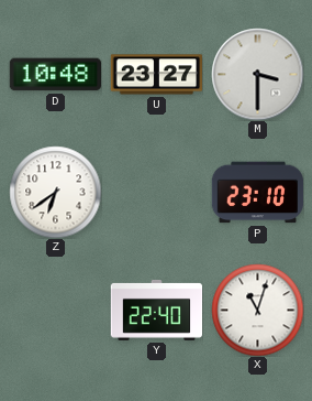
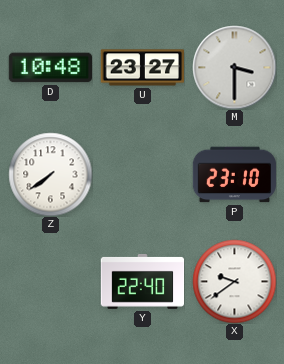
Z: 6:39 -> 7:39
X: 11:03 -> 9:39
